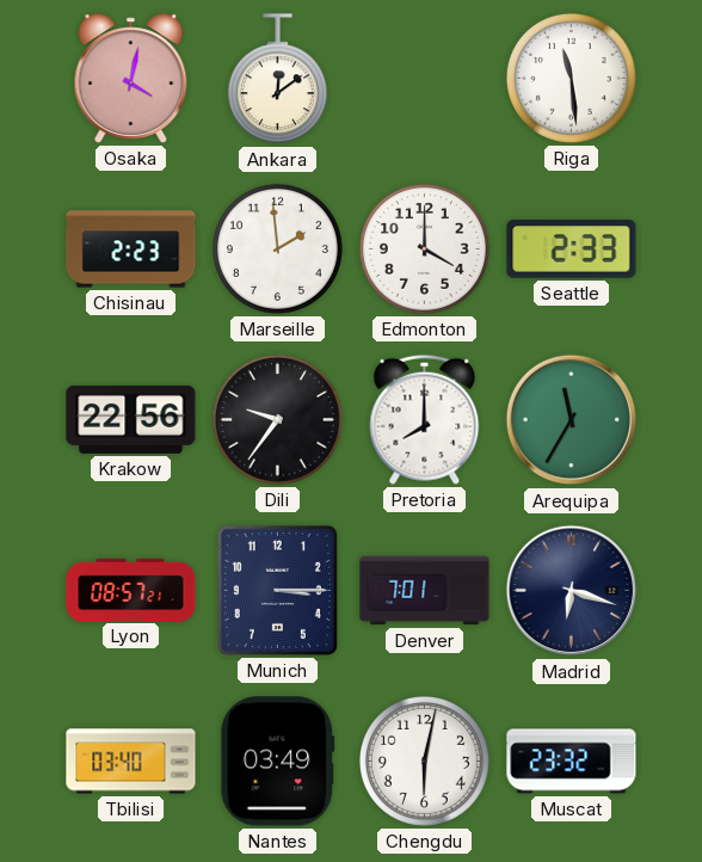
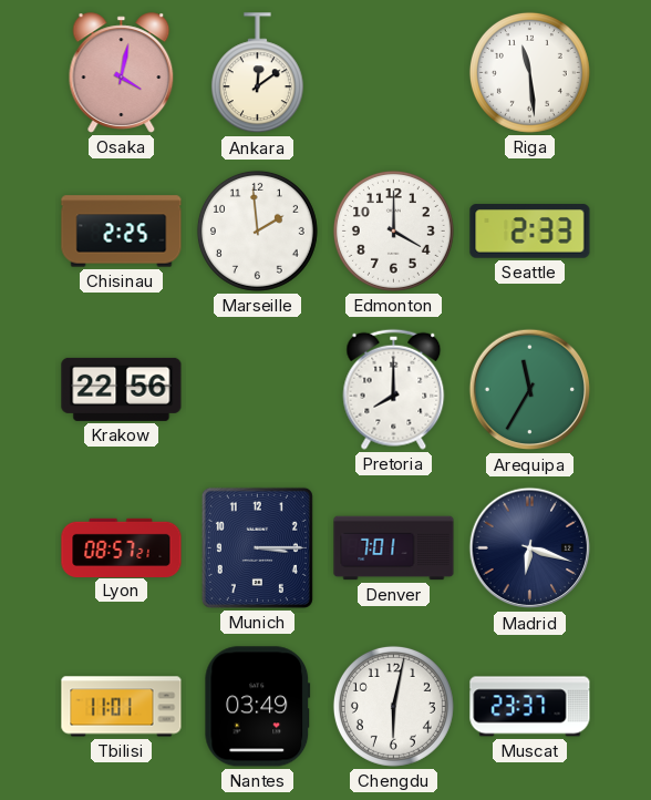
Chisinau: 2:23 -> 2:25
Dili: 9:36 -> none
Tbilisi: 03:40 -> 11:01
Muscat: 23:32 -> 23:37
